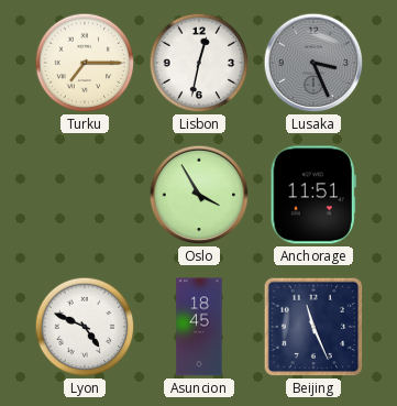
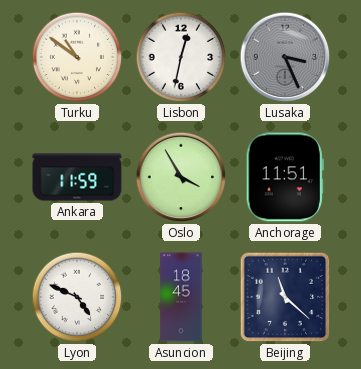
Turku: 7:15 -> 10:51
Ankara: none -> 11:59
Beijing: 11:26 -> 11:22
